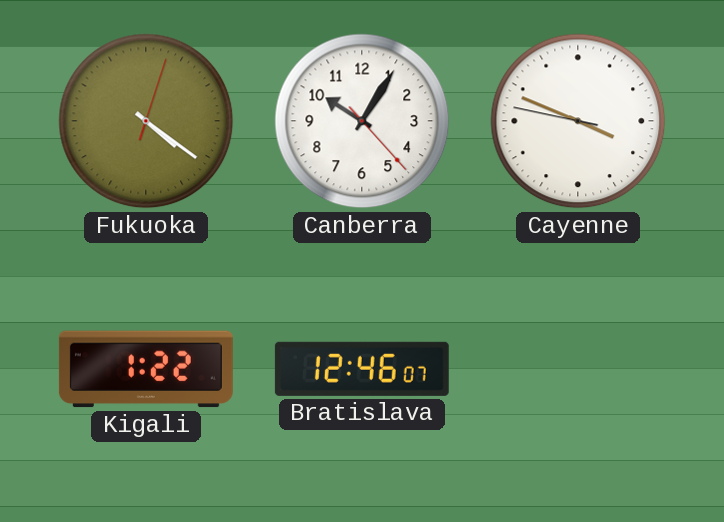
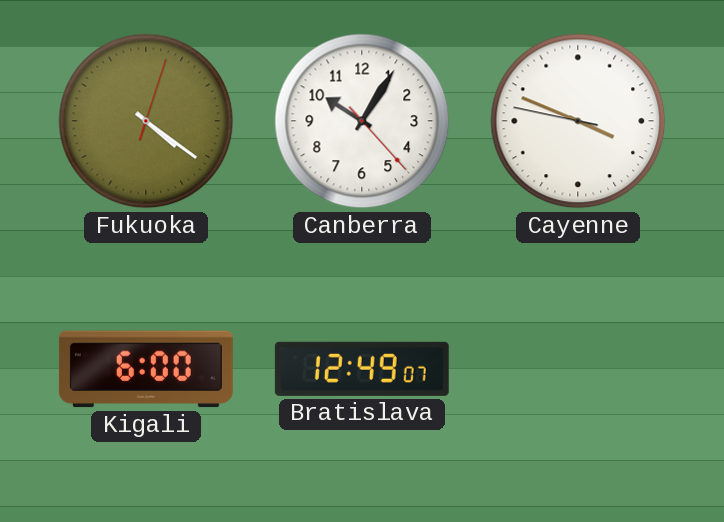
Kigali: 1:22 -> 6:00
Bratislava: 12:46 -> 12:49
